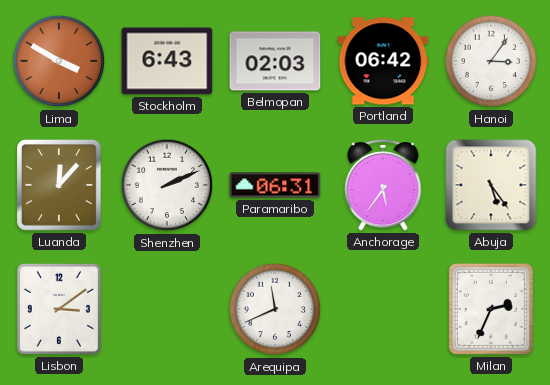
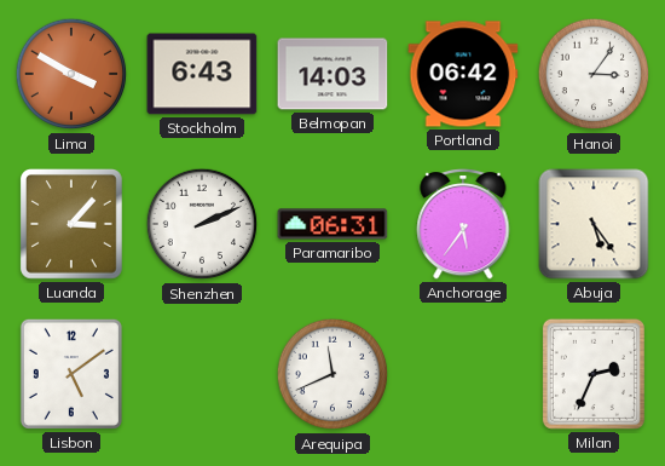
Belmopan: 02:03 -> 14:03
Luanda: 12:07 -> 3:07
Lisbon: 3:09 -> 5:09
